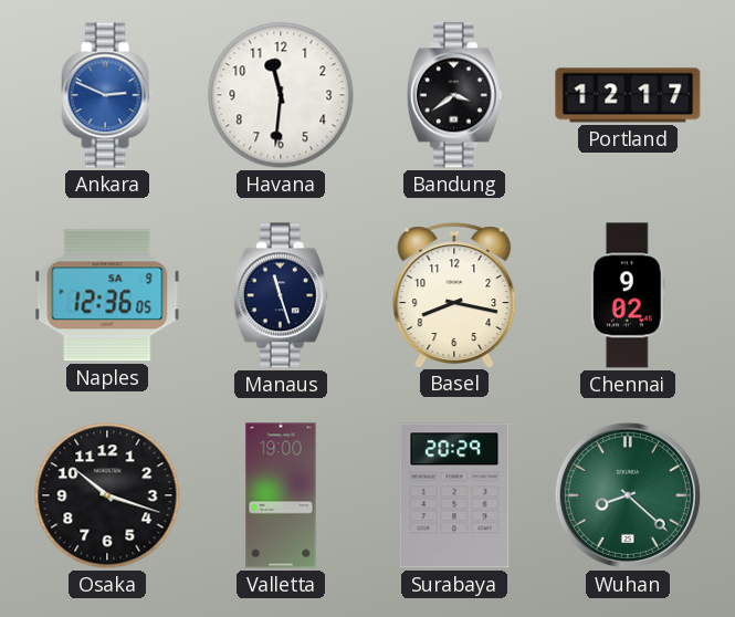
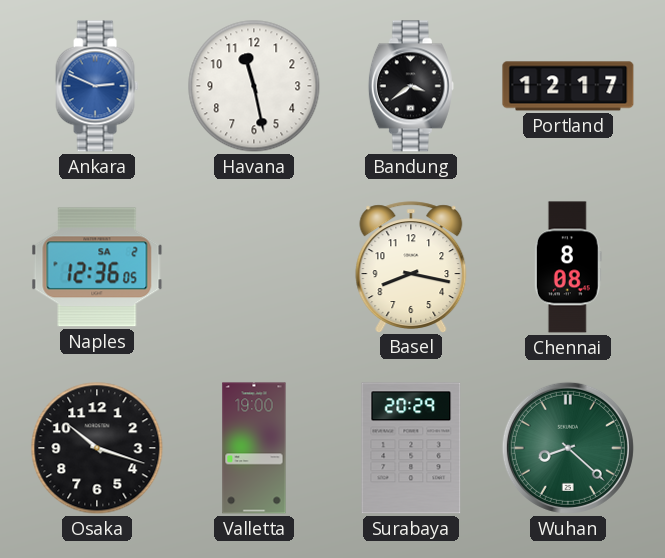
Havana: 11:31 -> 11:28
Naples date: SA 9 -> SA 2
Manaus: 11:27 -> none
Chennai: 9:02 -> 8:08
